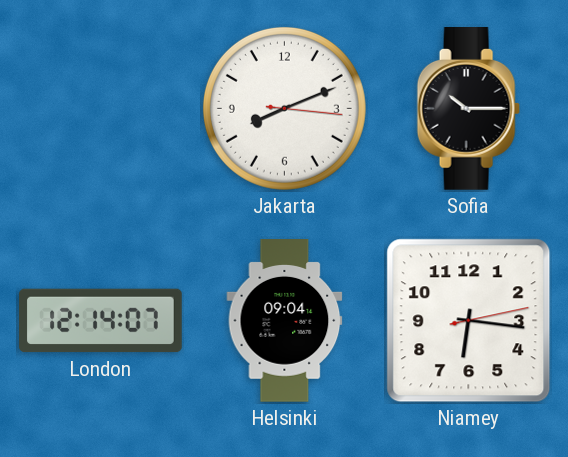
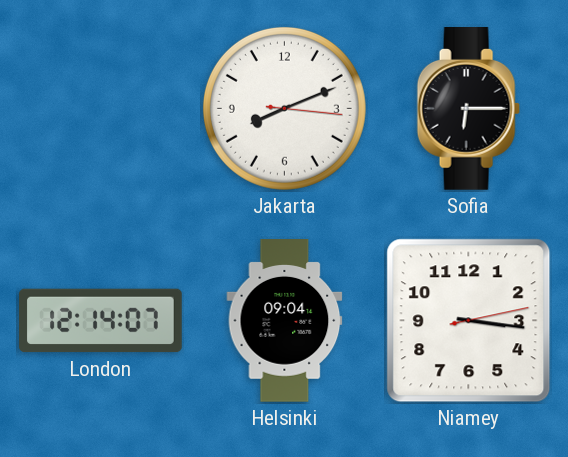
Sofia: 10:15 -> 6:15
Niamey: 6:16 -> 3:16
